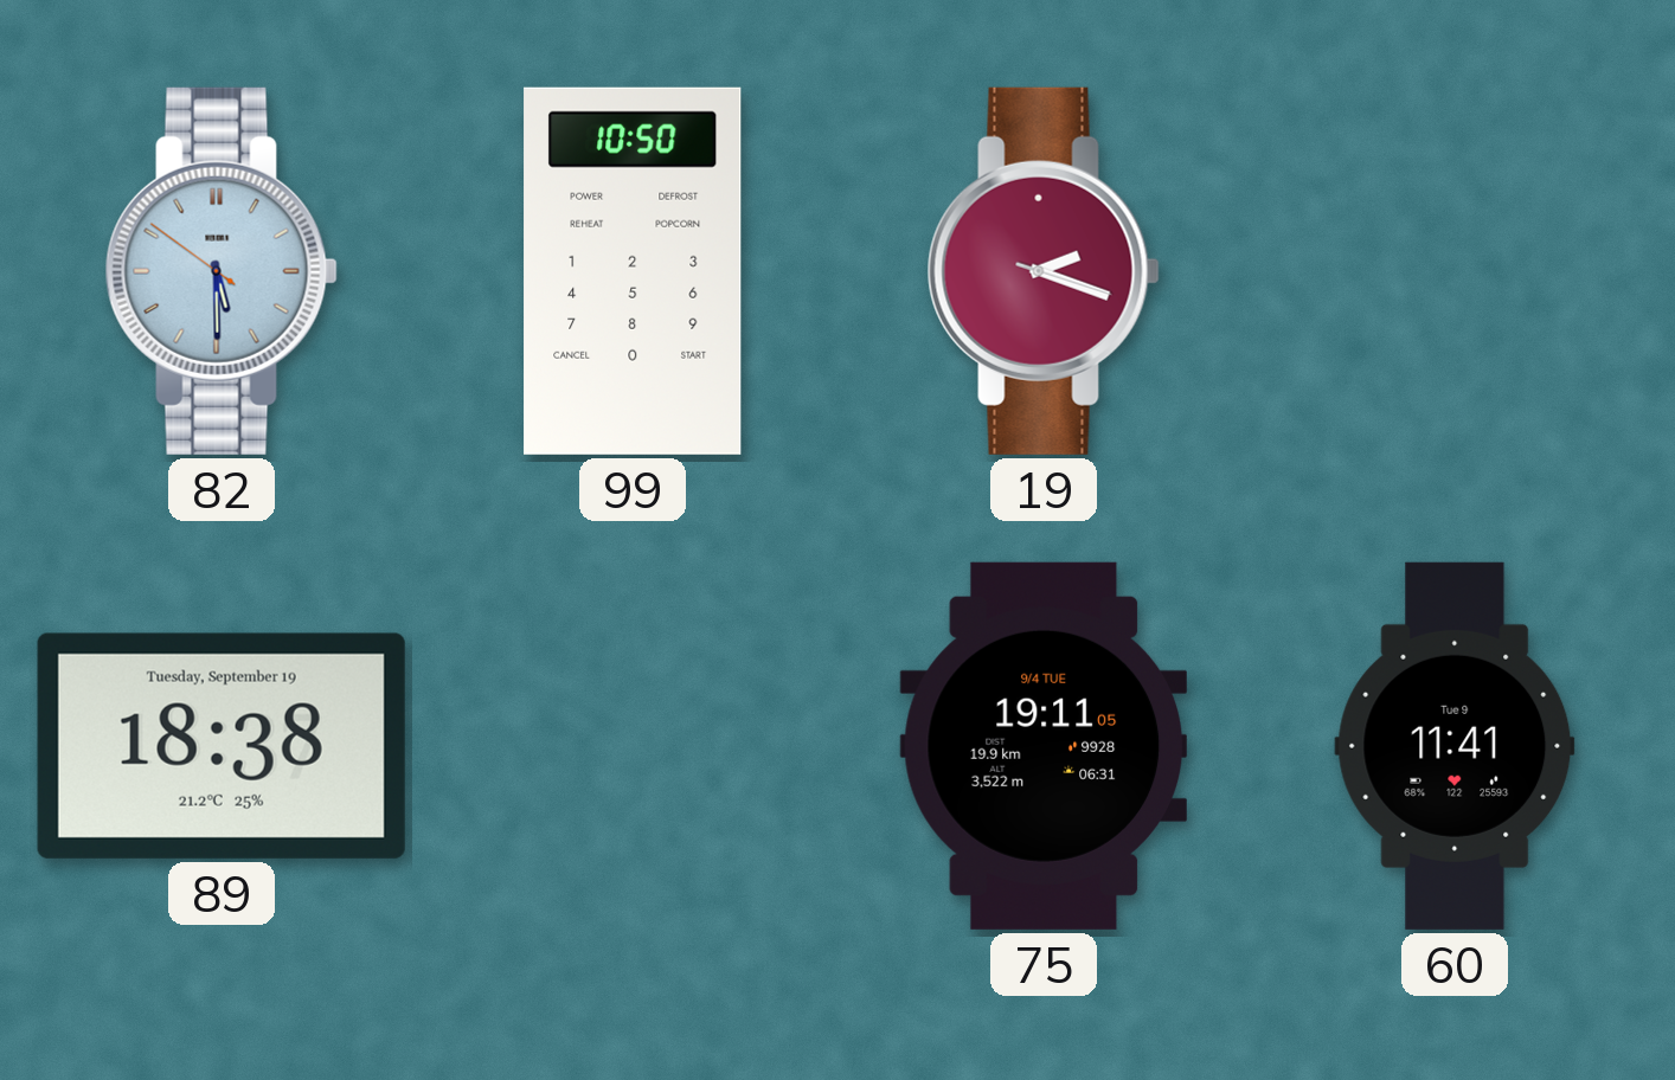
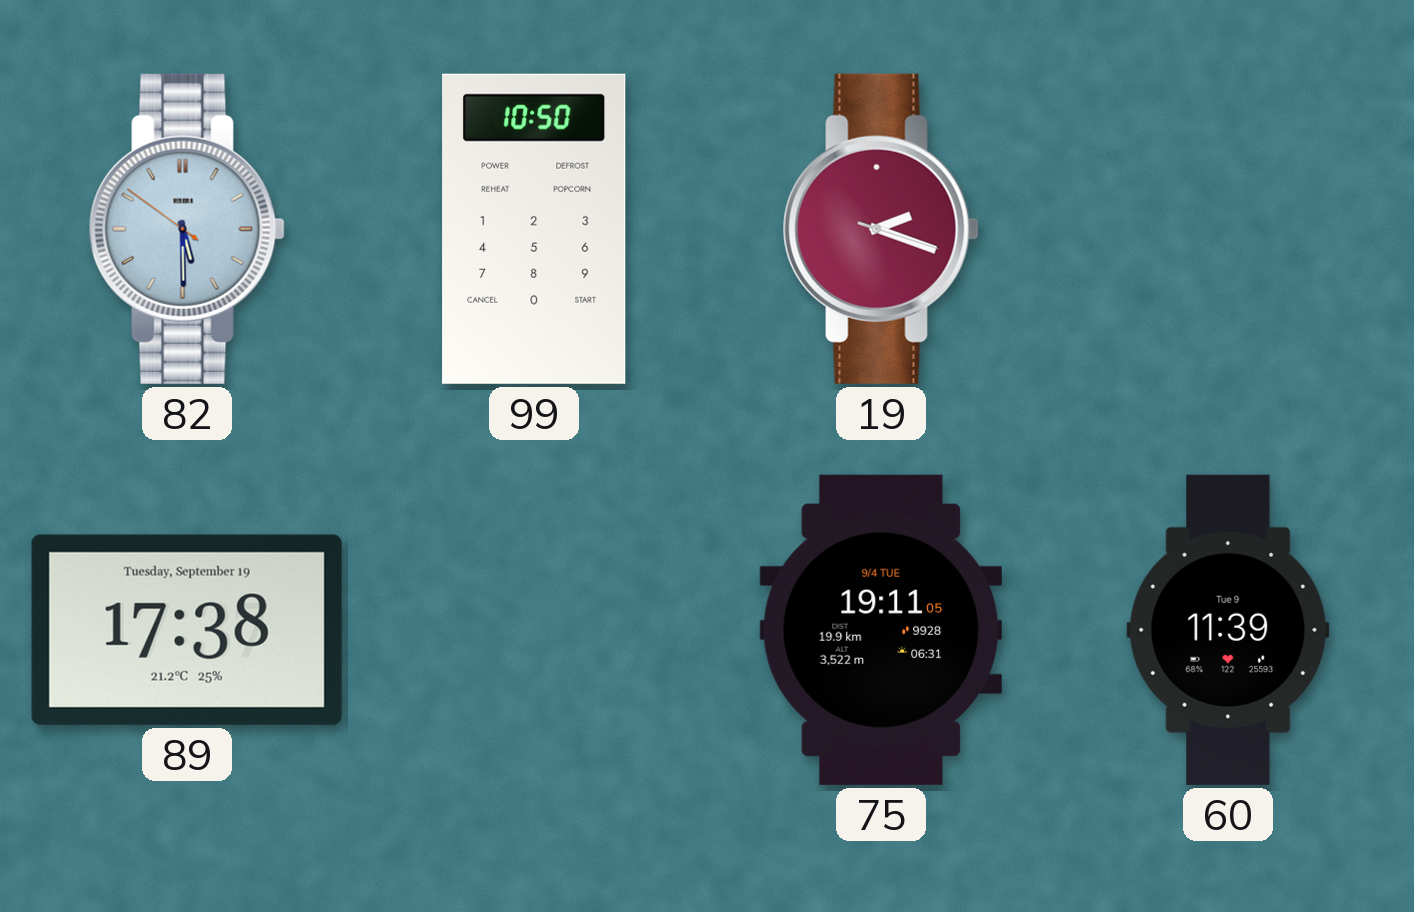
89: 18:38 -> 17:38
60: 11:41 -> 11:39
